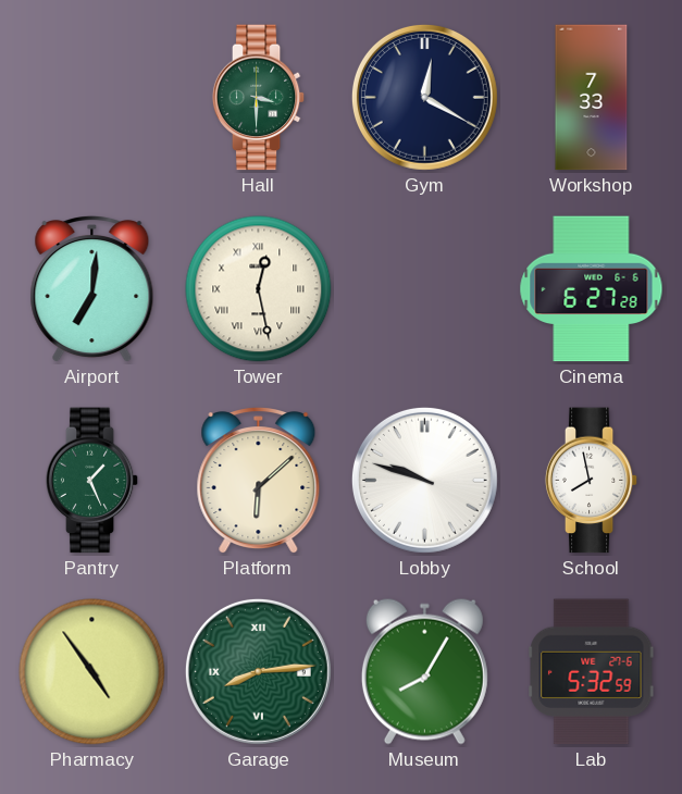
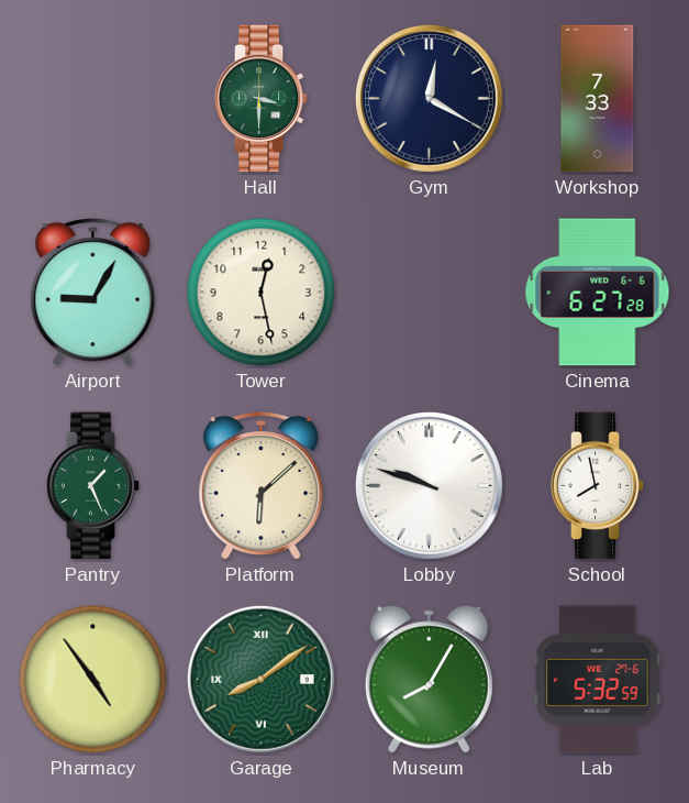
Airport: 7:01 -> 9:05
Tower numerals: Roman -> Arabic
Garage: 8:14 -> 8:09
